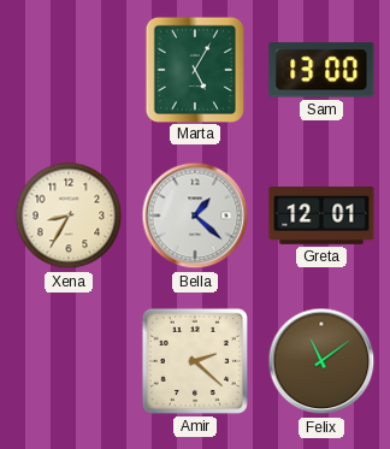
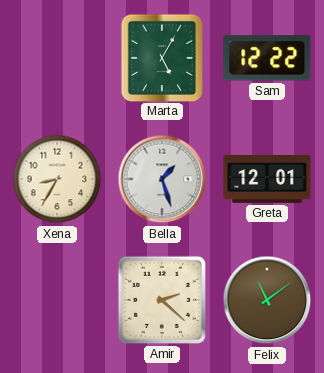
Sam: 13:00 -> 12:22
Bella: 1:22 -> 1:27
